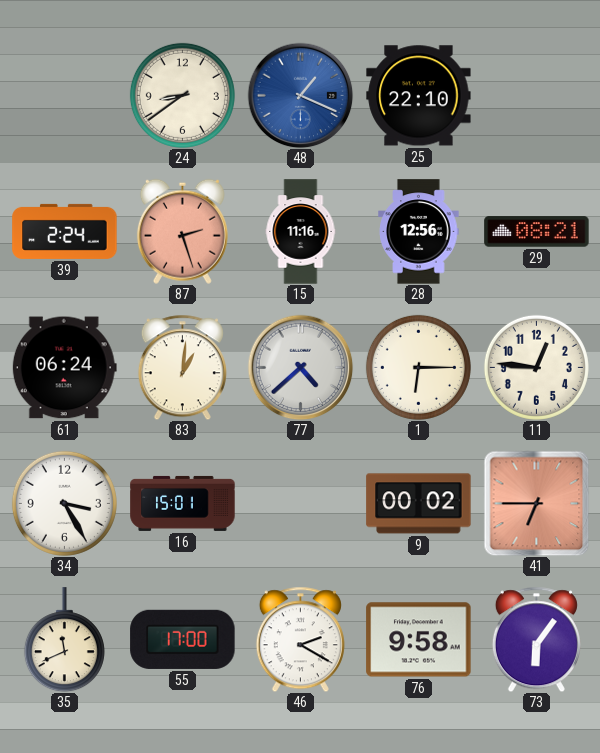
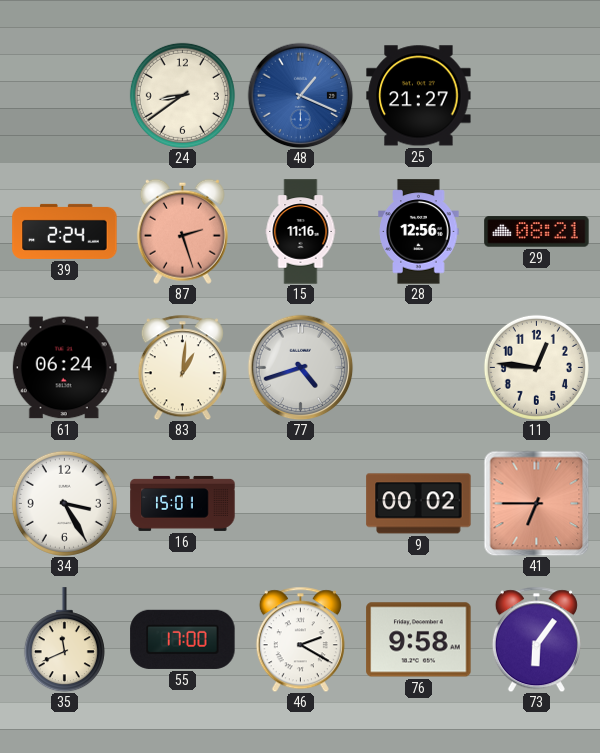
25: 22:10 -> 21:27
77: 4:38 -> 4:42
1: 6:15 -> none
